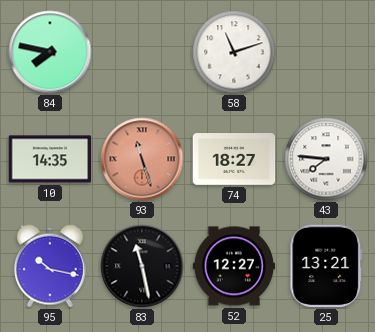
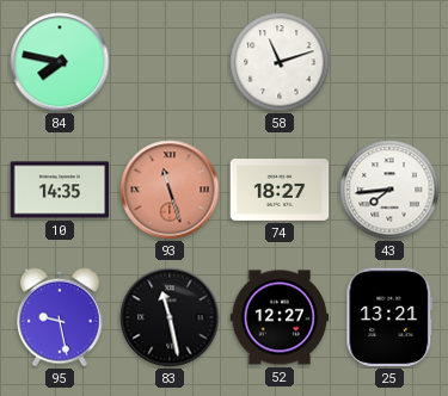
43: 7:46 -> 7:44
95: 10:17 -> 9:28
